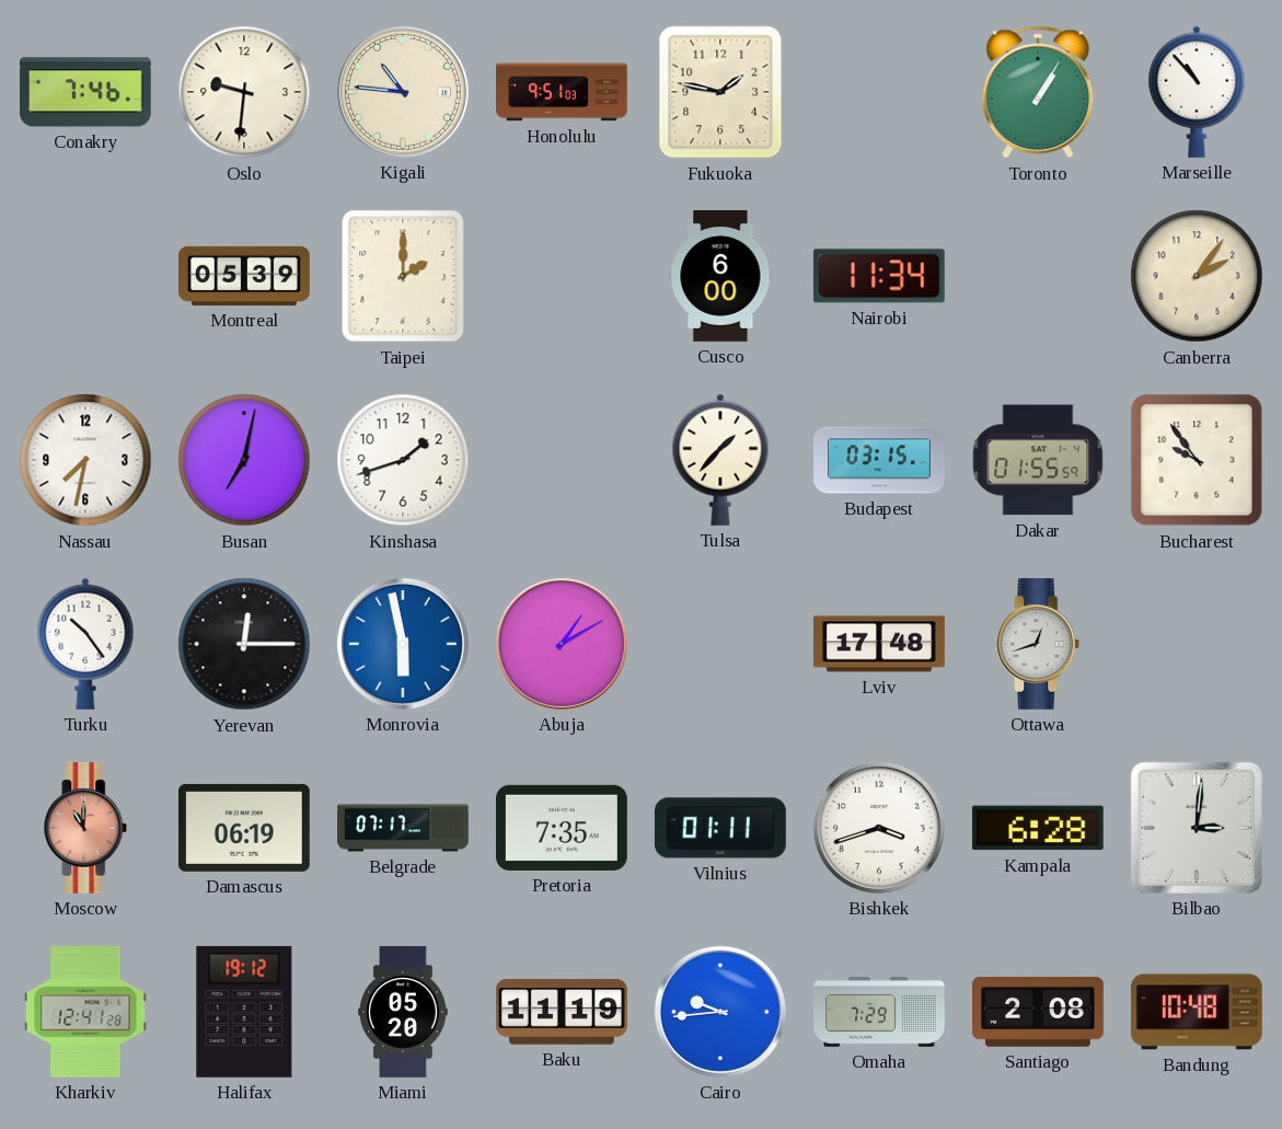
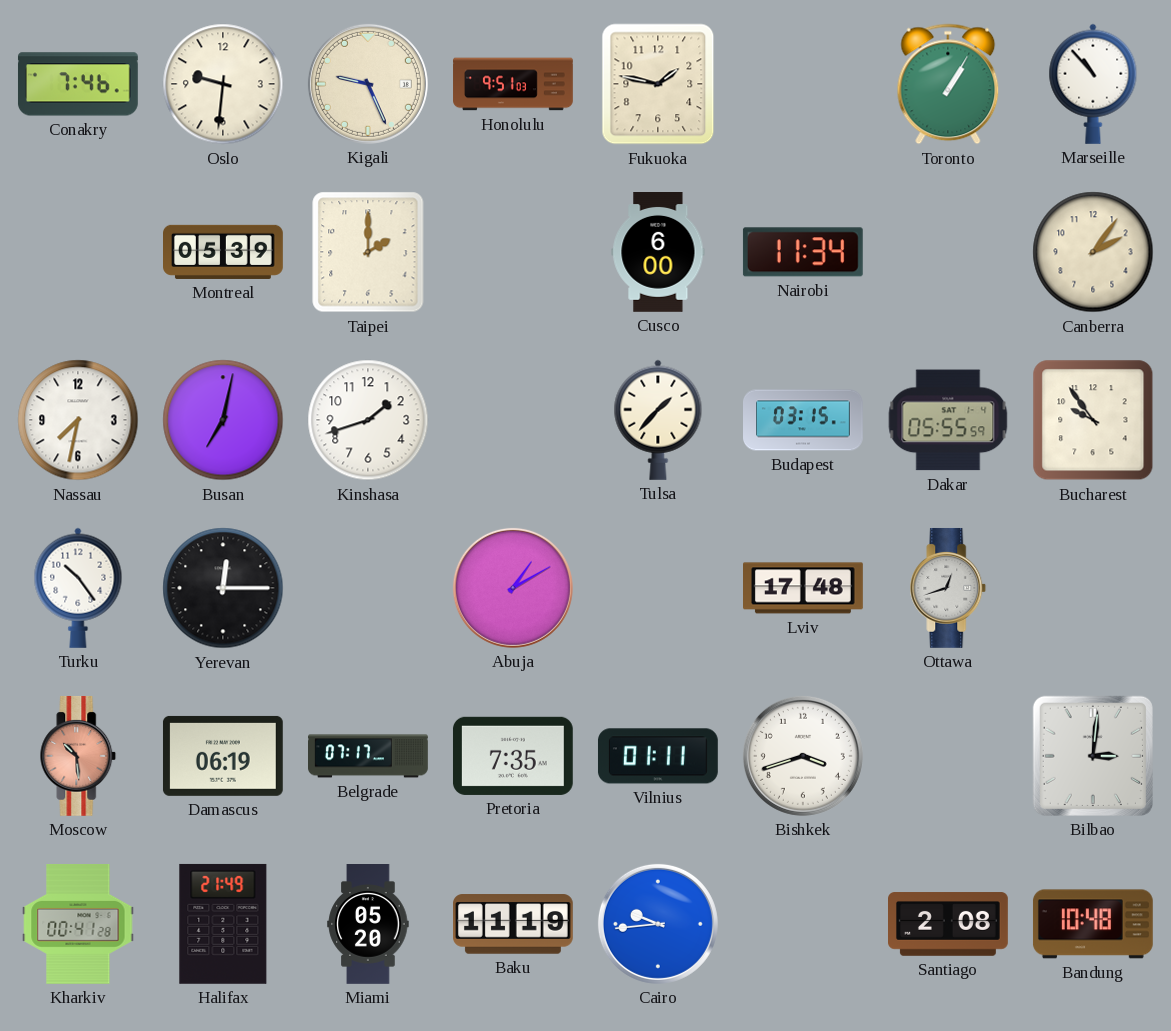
Kigali: 10:46 -> 9:26
Dakar: 01:55 -> 05:55
Monrovia: 5:58 -> none
Moscow: 11:00 -> 10:29
Kampala: 6:28 -> none
Kharkiv: 12:41 -> 00:41
Halifax: 19:12 -> 21:49
Omaha: 7:29 -> none
